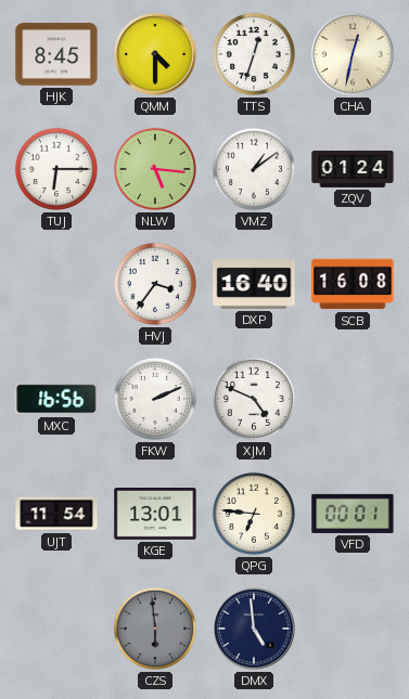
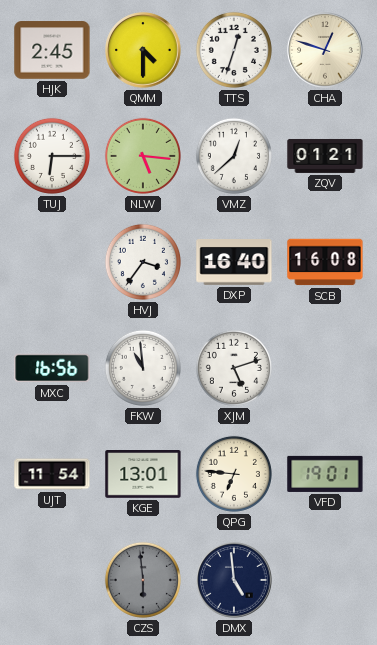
HJK: 8:45 -> 2:45
CHA: 12:32 -> 12:48
VMZ: 1:09 -> 12:38
ZQV: 01:24 -> 01:21
FKW: 2:11 -> 10:59
XJM: 4:49 -> 5:12
VFD: 00:01 -> 19:01
